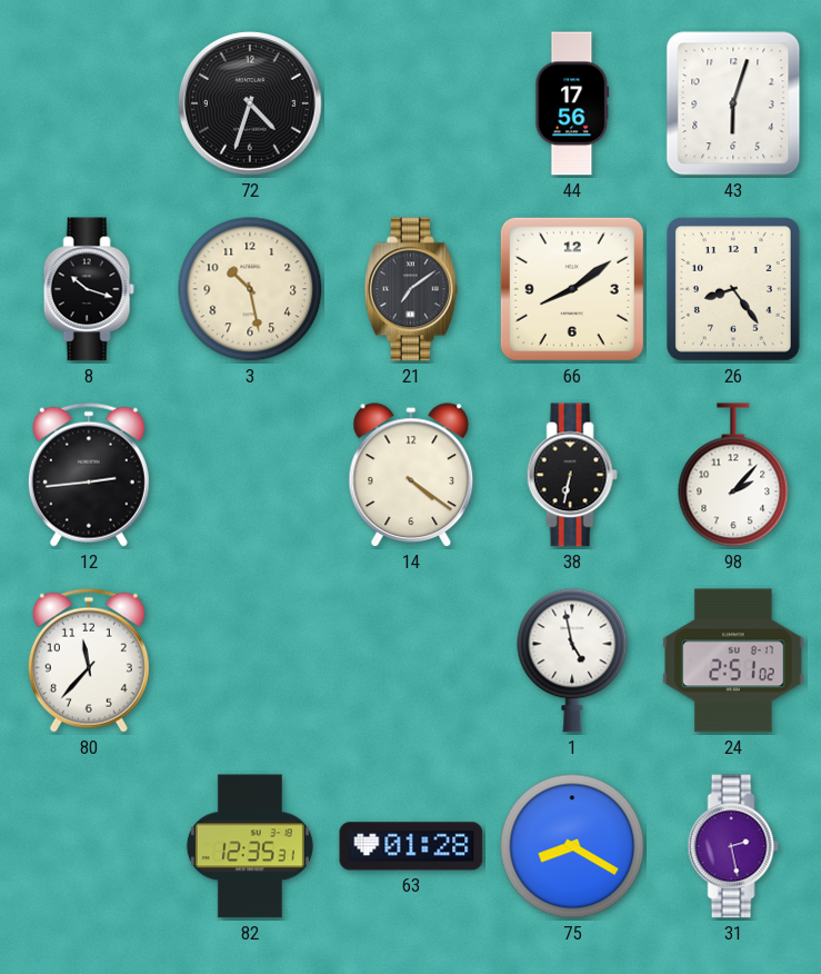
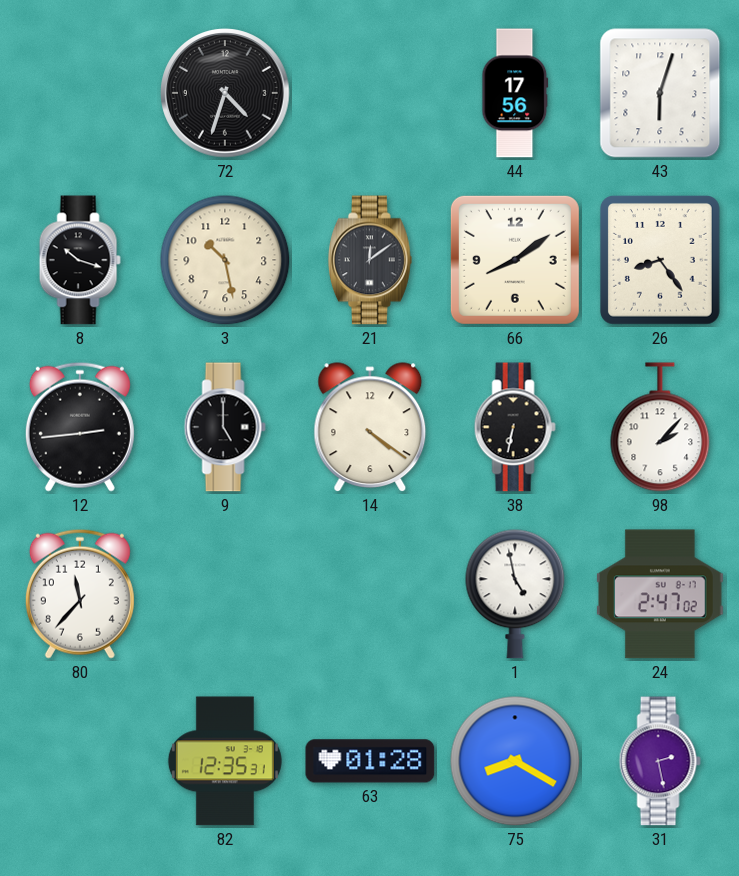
21: 7:09 -> 12:09
9: none -> 5:00
24: 2:51 -> 2:47
